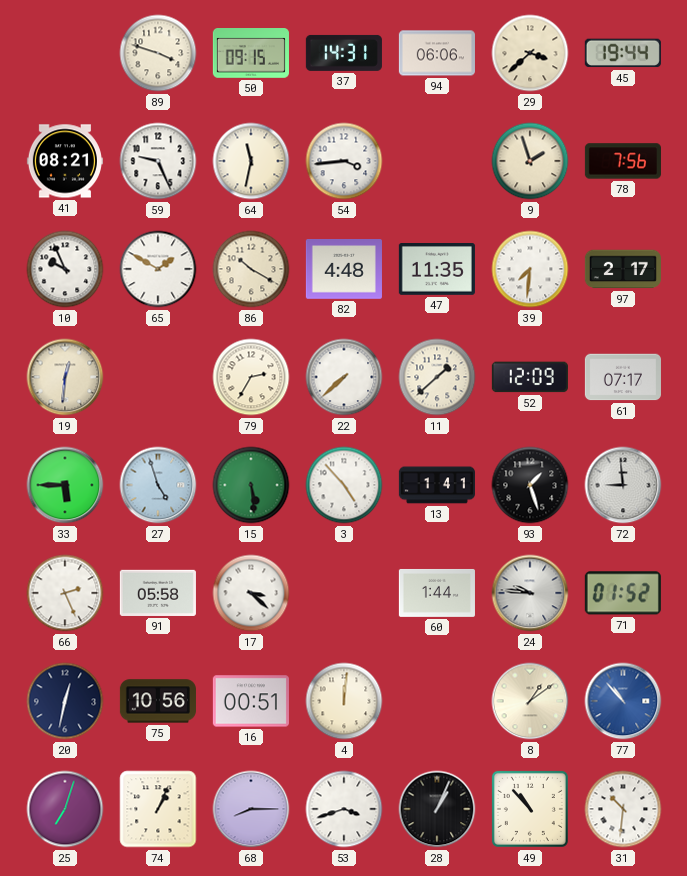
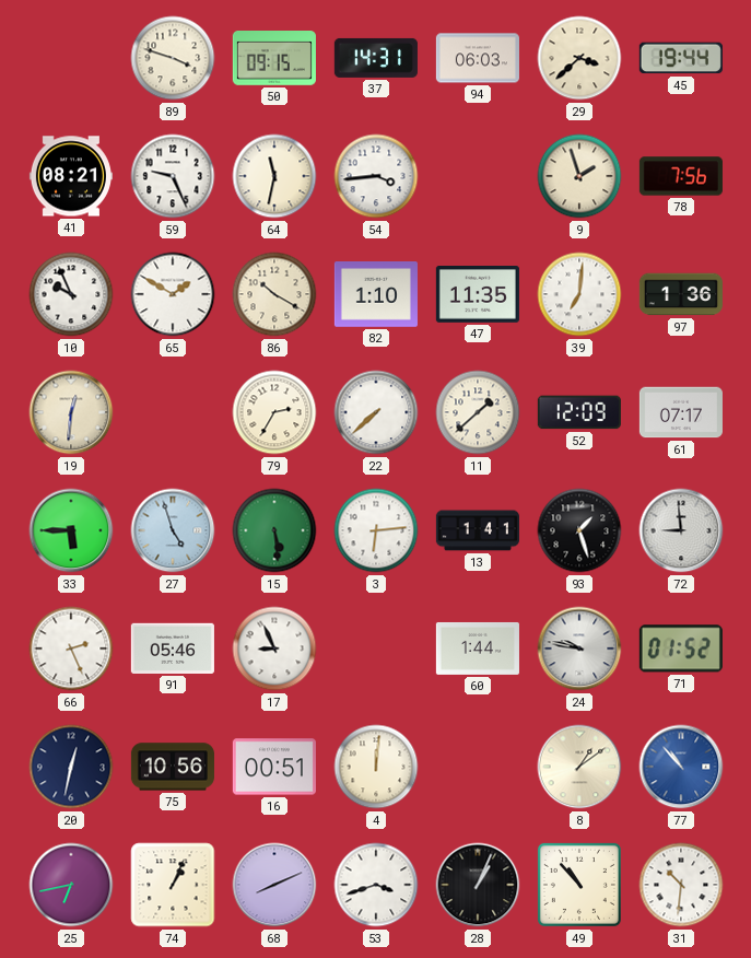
94: 06:06 -> 06:03
82: 4:48 -> 1:10
39: 7:31 -> 7:01
97: 2:17 -> 1:36
3: 4:53 -> 6:14
91: 05:58 -> 05:46
17: 3:22 -> 8:56
24: 9:46 -> 9:47
25: 7:03 -> 6:43
68: 8:15 -> 8:11
